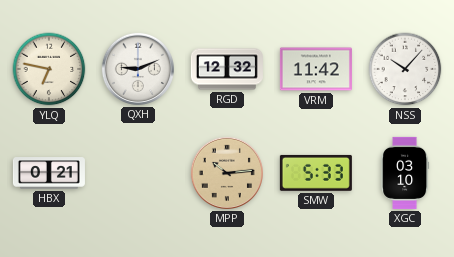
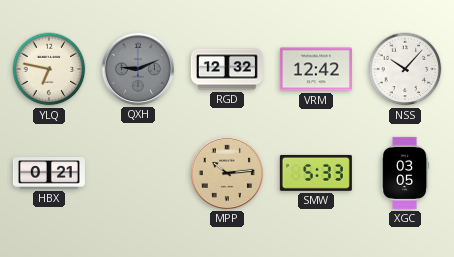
QXH dial: white -> grey
VRM: 11:42 -> 12:42
XGC: 03:10 -> 03:05
